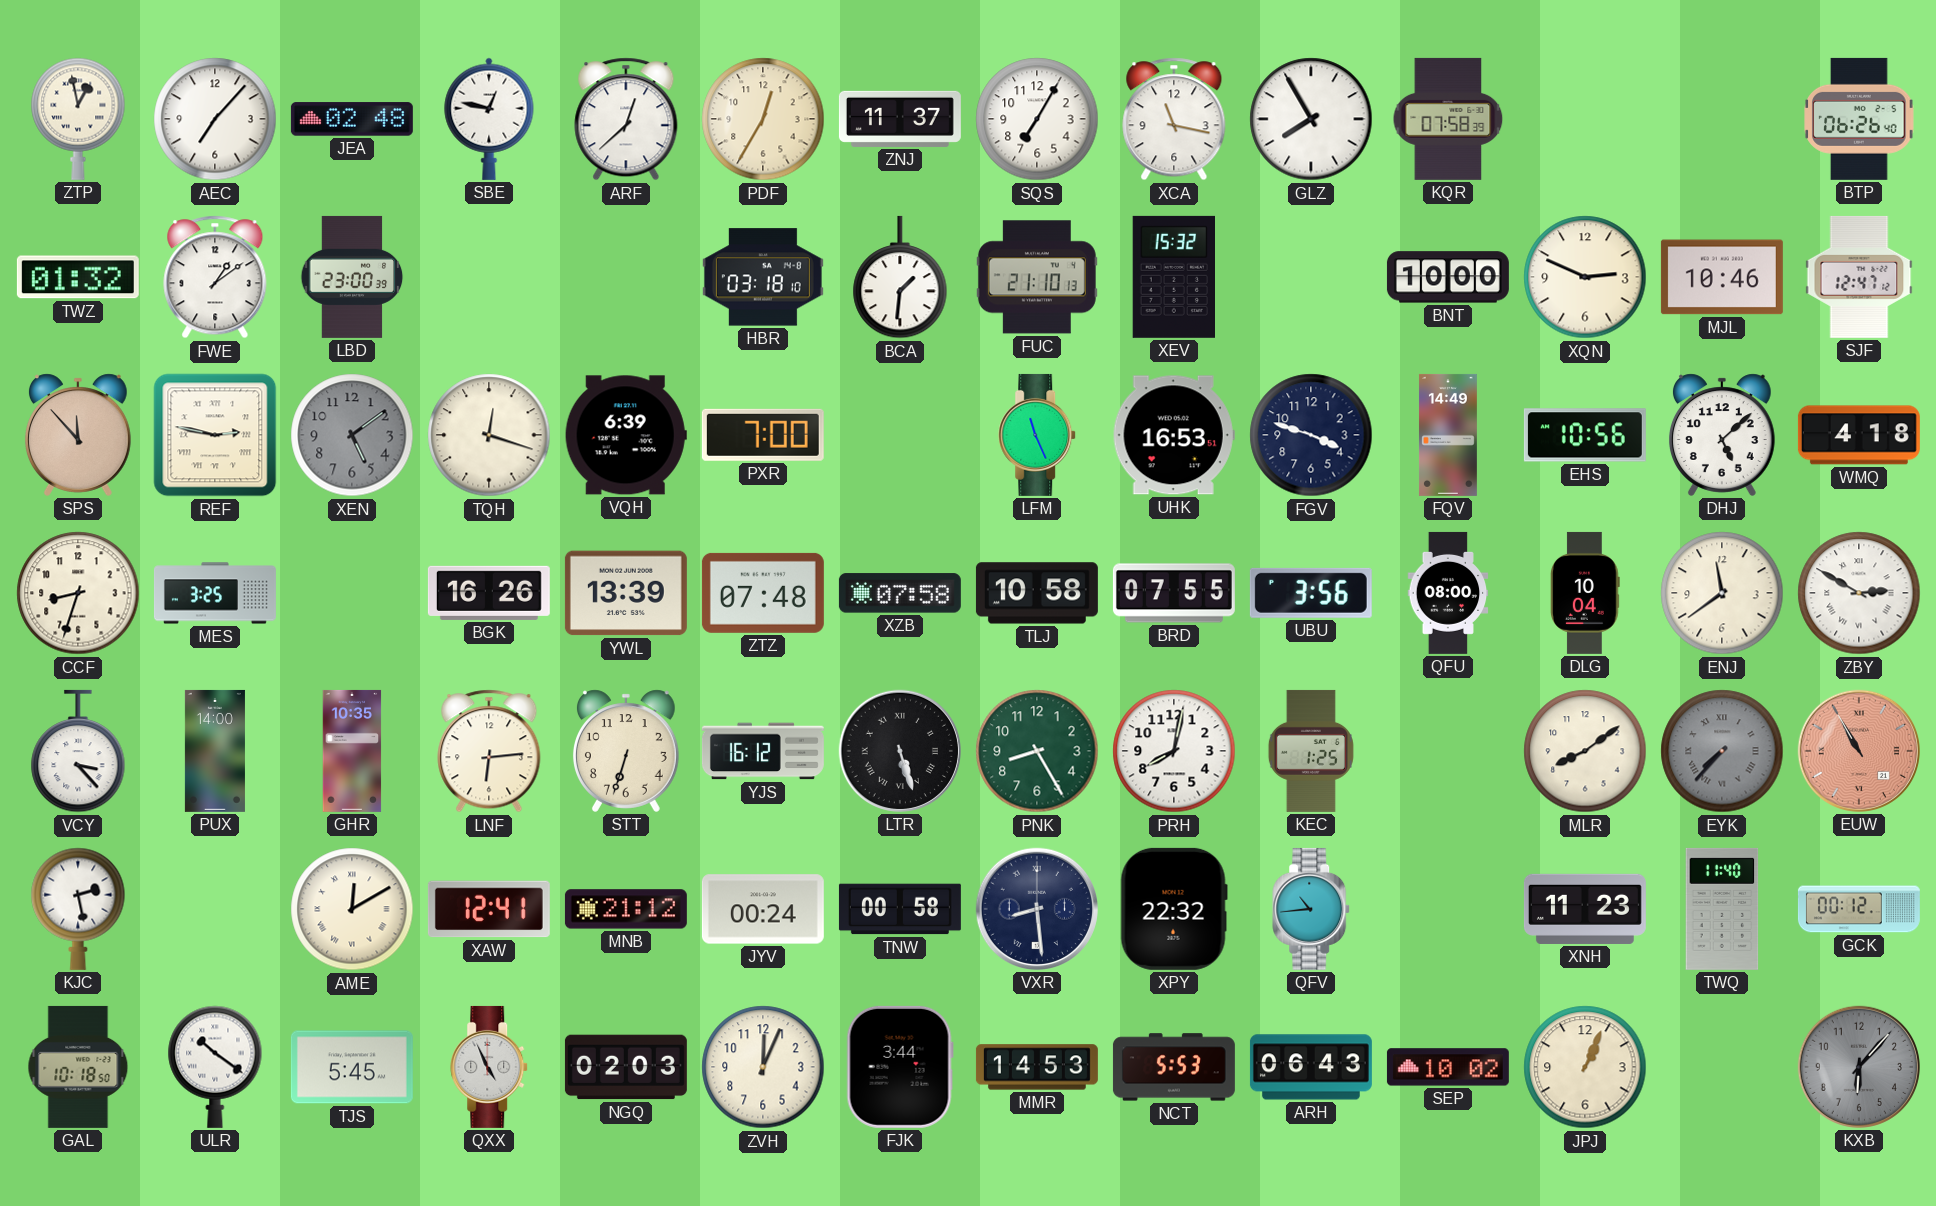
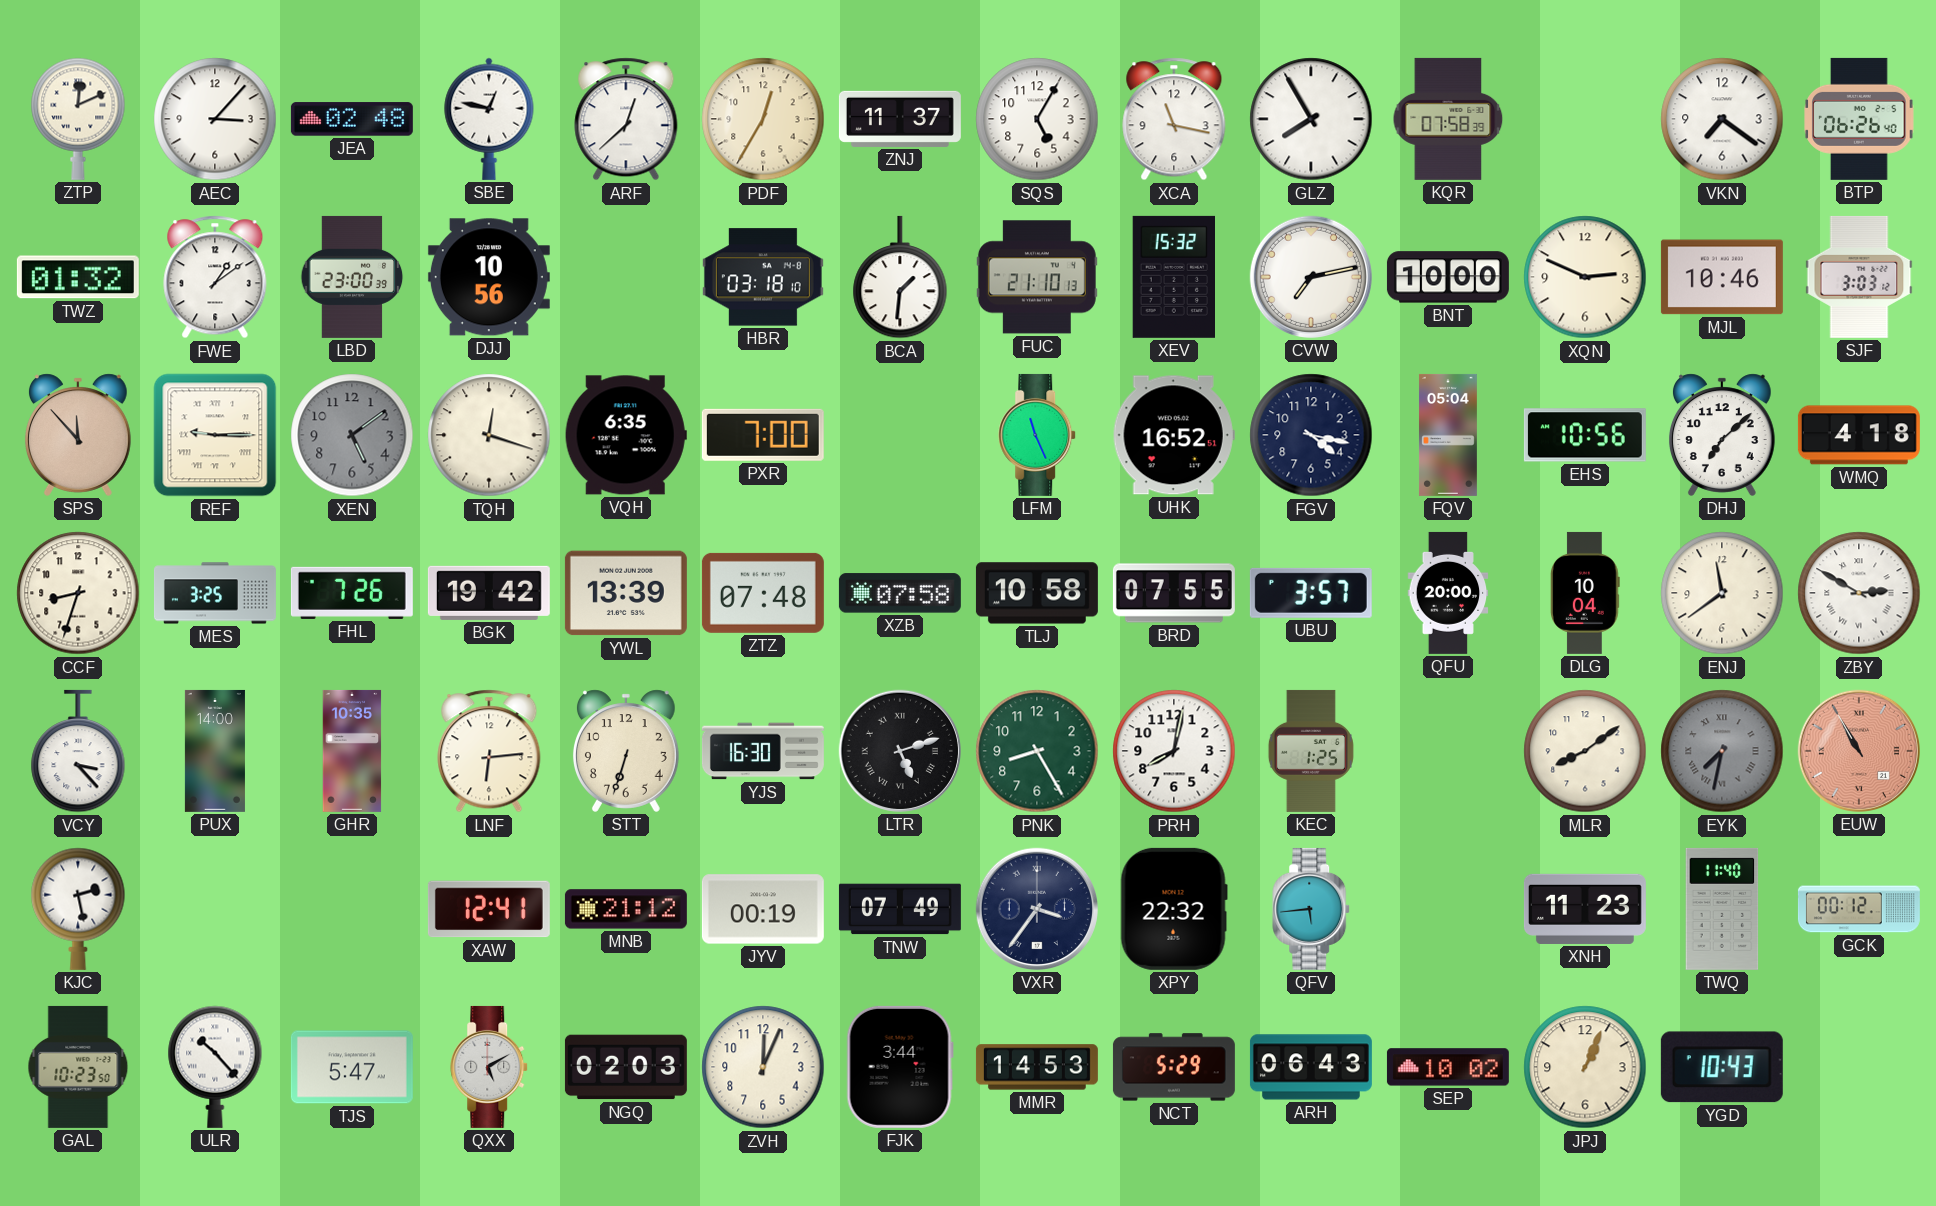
ZTP: 12:58 -> 12:11
AEC: 7:07 -> 3:07
SQS: 7:05 -> 5:05
VKN: none -> 7:21
DJJ: none -> 10:56
CVW: none -> 7:13
SJF: 12:47 -> 3:03
REF: 2:47 -> 9:15
VQH: 6:39 -> 6:35
UHK: 16:53 -> 16:52
FGV: 3:48 -> 4:17
FQV: 14:49 -> 05:04
DHJ: 5:08 -> 7:08
FHL: none -> 7:26
BGK: 16:26 -> 19:42
UBU: 3:56 -> 3:57
QFU: 08:00 -> 20:00
YJS: 16:12 -> 16:30
LTR: 5:27 -> 5:12
EYK: 7:37 -> 7:32
AME: 12:10 -> none
JYV: 00:24 -> 00:19
TNW: 00:58 -> 07:49
VXR: 8:29 -> 3:36
QFV: 10:44 -> 5:44
GAL: 10:18 -> 10:23
ULR: 10:21 -> 10:23
TJS: 5:45 -> 5:47
QXX: 4:56 -> 5:10
NCT: 5:53 -> 5:29
YGD: none -> 10:43
KXB: 6:07 -> none
